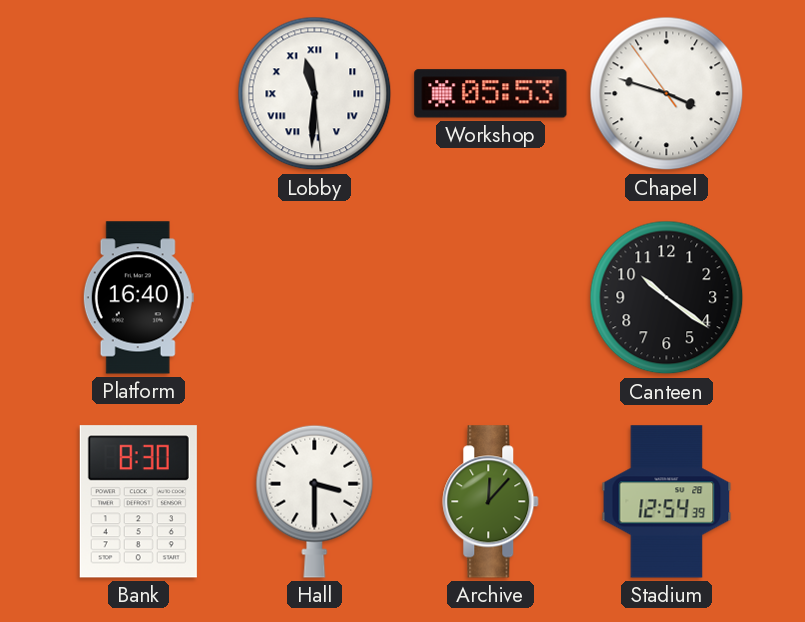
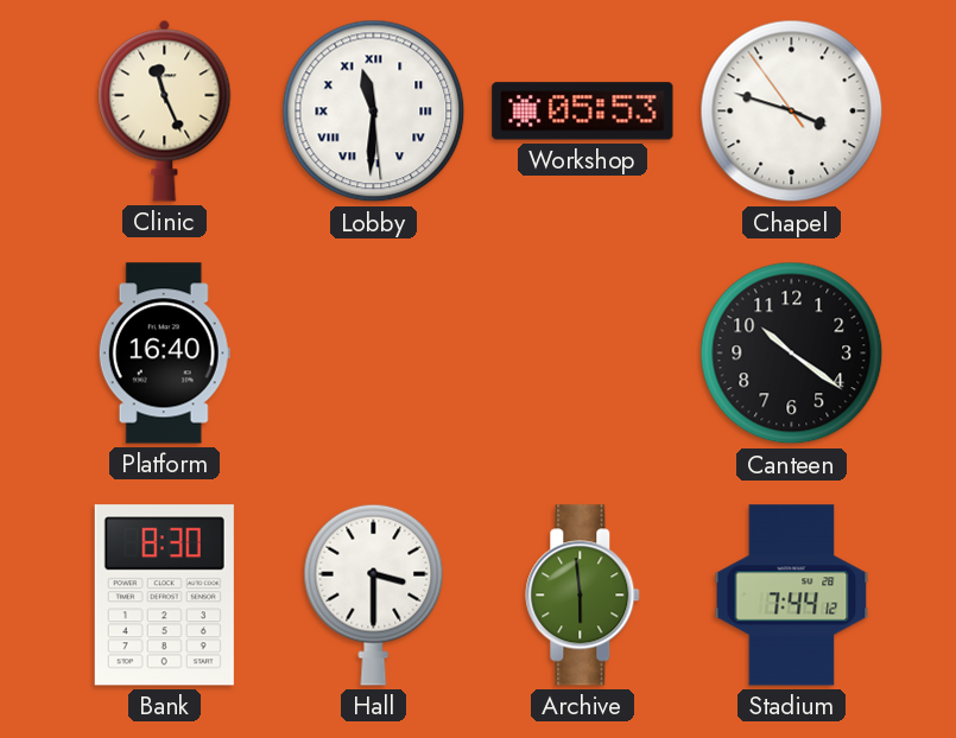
Clinic: none -> 11:26
Archive: 12:07 -> 5:59
Stadium: 12:54 -> 7:44
